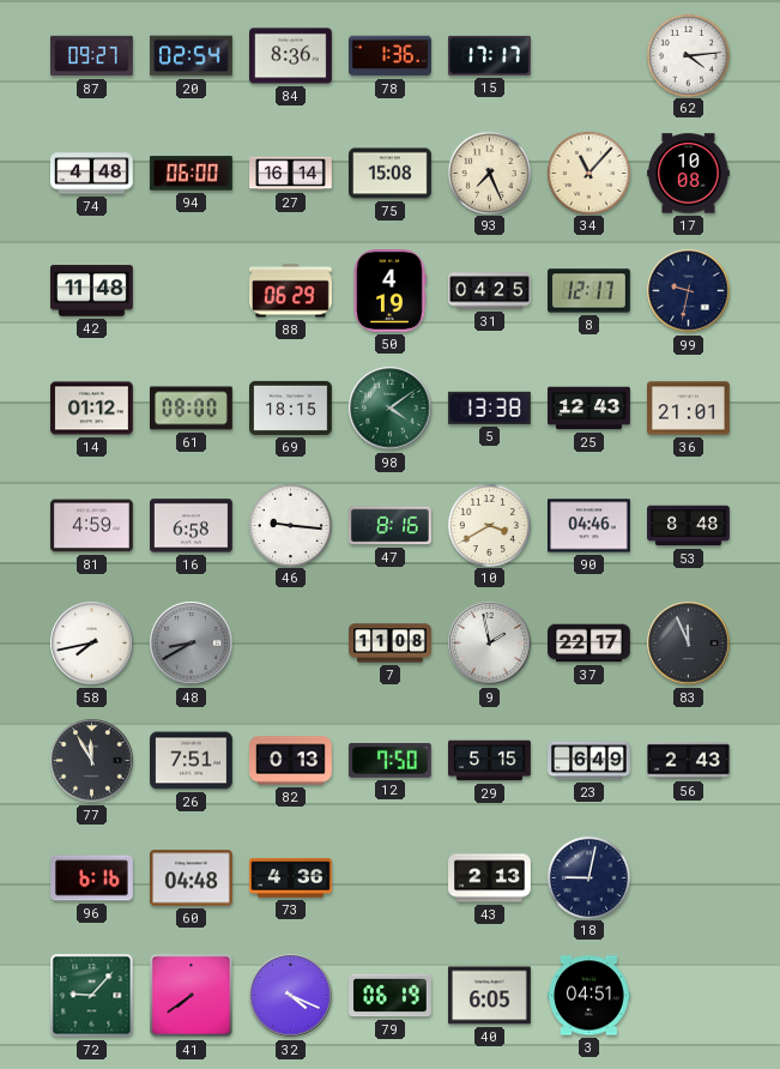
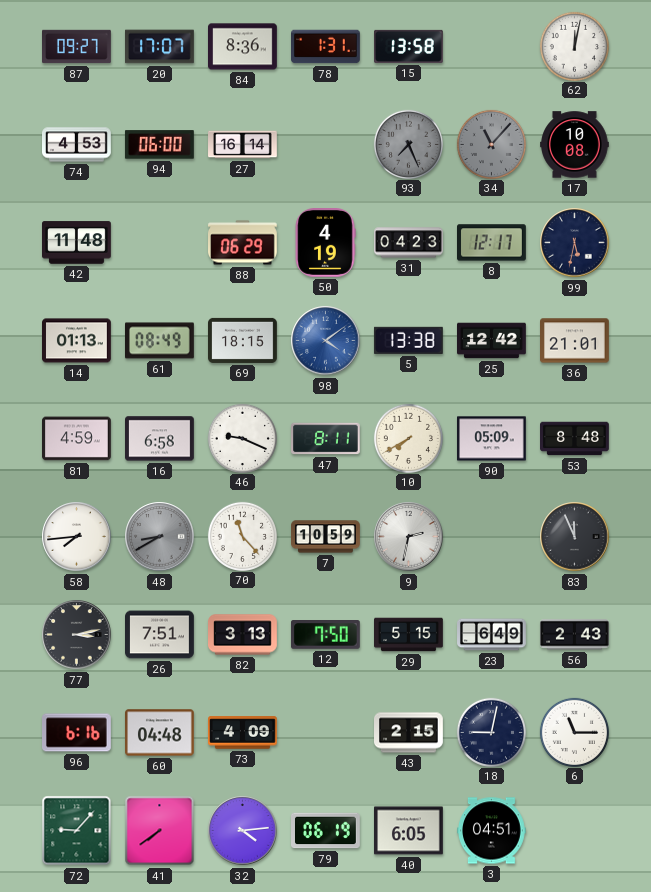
20: 02:54 -> 17:07
78: 1:36 -> 1:31
15: 17:17 -> 13:58
62: 4:14 -> 12:02
74: 4:48 -> 4:53
75: 15:08 -> none
93 dial: cream -> grey
34 dial: cream -> grey
31: 04:25 -> 04:23
99: 9:32 -> 5:32
14: 01:12 -> 01:13
61: 08:00 -> 08:49
98 dial: green -> blue
25: 12:43 -> 12:42
46: 9:16 -> 9:19
47: 8:16 -> 8:11
10: 3:40 -> 7:40
90: 04:46 -> 05:09
58: 7:43 -> 7:44
70: none -> 11:23
7: 11:08 -> 10:59
9: 1:58 -> 2:32
37: 22:17 -> none
77: 11:55 -> 3:13
82: 0:13 -> 3:13
73: 4:36 -> 4:09
43: 2:13 -> 2:15
6: none -> 11:15
32: 4:19 -> 4:14
